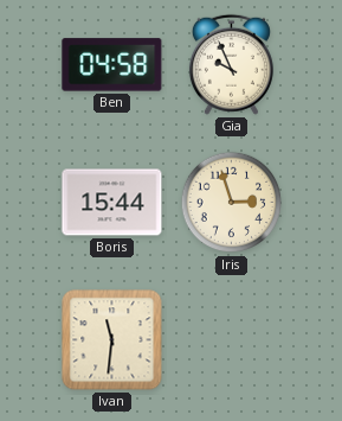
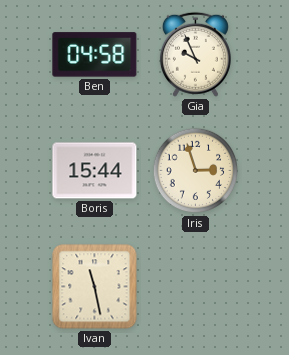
Ivan: 11:31 -> 11:28
